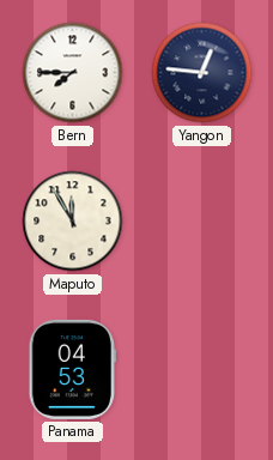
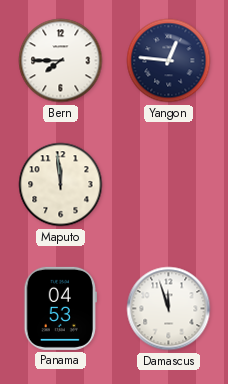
Maputo: 11:55 -> 11:59
Damascus: none -> 11:57
